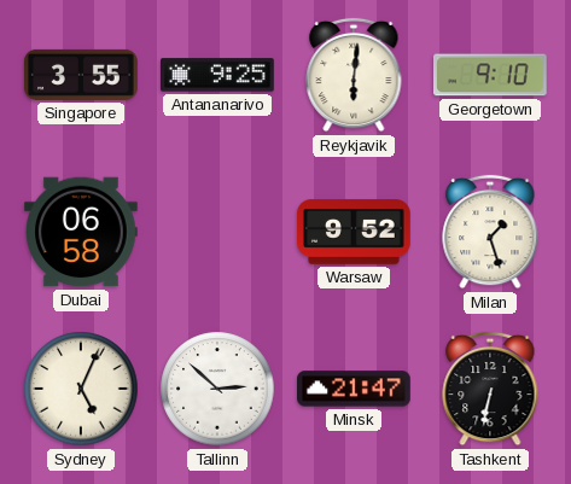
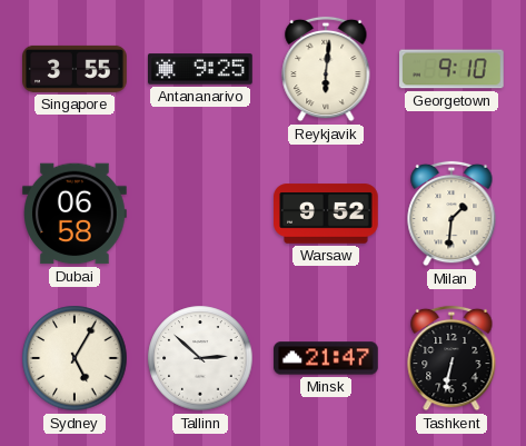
Milan: 1:27 -> 1:31
Sydney: 5:04 -> 5:05
